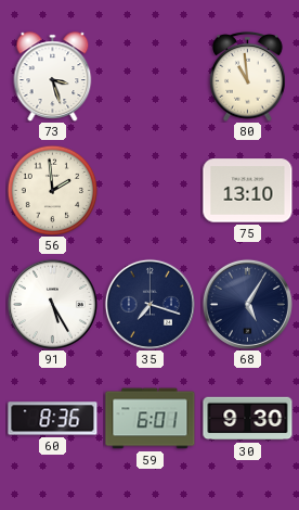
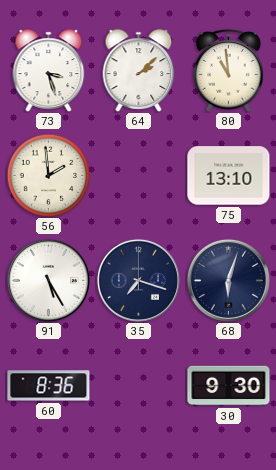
64: none -> 2:08
68: 5:05 -> 6:03
59: 6:01 -> none
